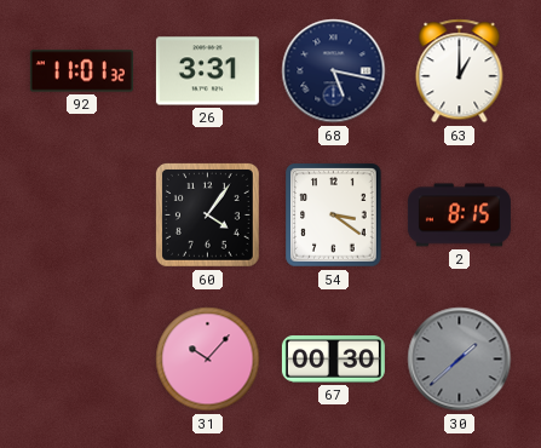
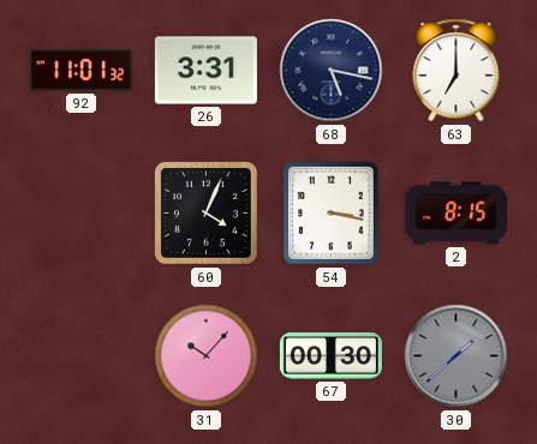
63: 1:00 -> 7:00
60: 4:06 -> 4:04
54: 3:21 -> 3:17
